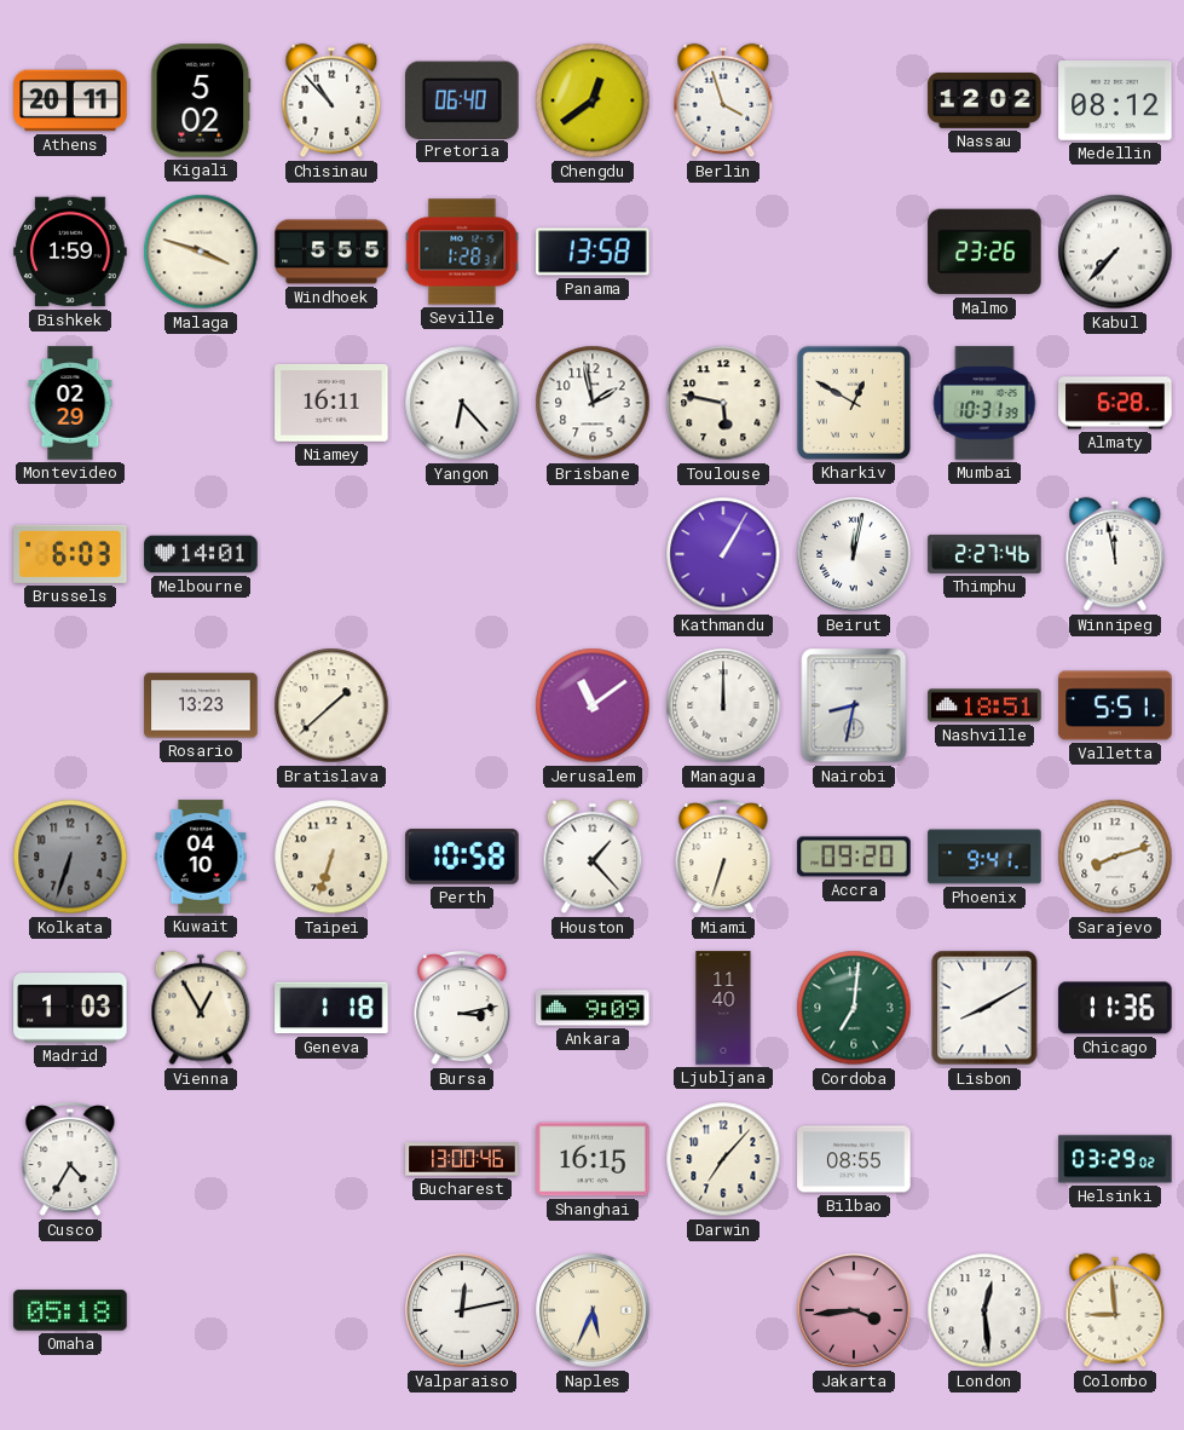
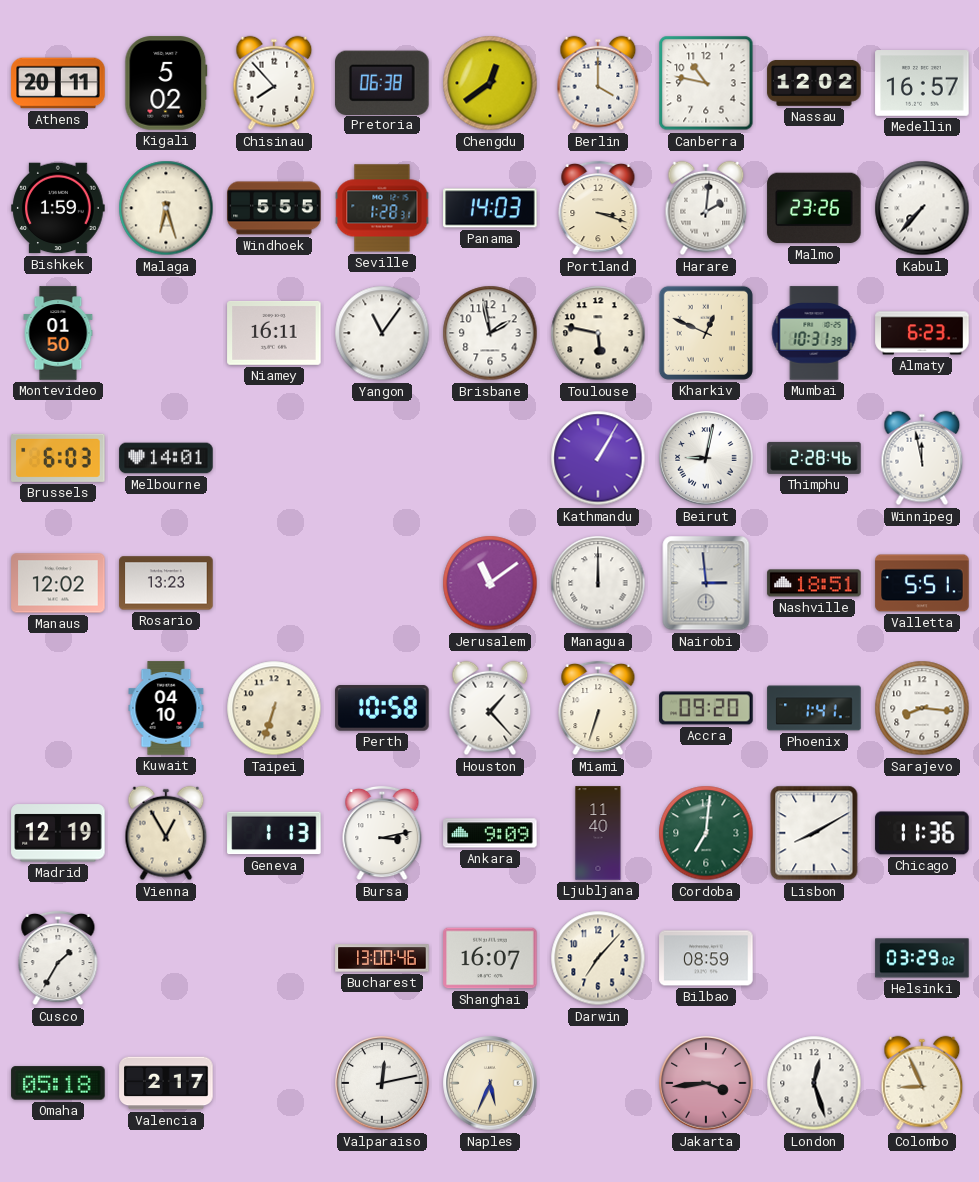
Chisinau: 10:53 -> 7:53
Pretoria: 06:40 -> 06:38
Berlin: 3:57 -> 4:00
Canberra: none -> 10:47
Medellin: 08:12 -> 16:57
Malaga: 3:48 -> 6:27
Panama: 13:58 -> 14:03
Portland: none -> 3:18
Harare: none -> 2:01
Montevideo: 02:29 -> 01:50
Yangon: 6:23 -> 11:06
Kharkiv: 12:50 -> 12:49
Almaty: 6:28 -> 6:23
Beirut: 12:02 -> 9:02
Thimphu: 2:27 -> 2:28
Manaus: none -> 12:02
Bratislava: 1:38 -> none
Nairobi: 8:32 -> 2:59
Kolkata: 6:33 -> none
Phoenix: 9:41 -> 1:41
Sarajevo: 8:12 -> 8:16
Madrid: 1:03 -> 12:19
Geneva: 1:18 -> 1:13
Cusco: 4:35 -> 1:35
Shanghai: 16:15 -> 16:07
Bilbao: 08:55 -> 08:59
Valencia: none -> 2:17
London: 12:29 -> 12:27
Colombo: 8:59 -> 8:56
